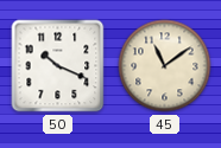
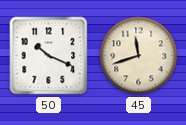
45: 11:09 -> 11:42
